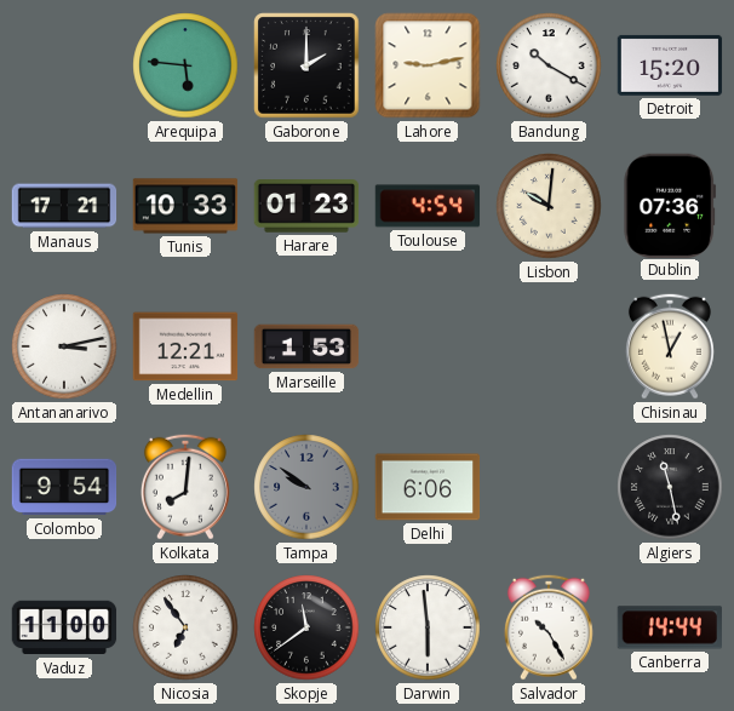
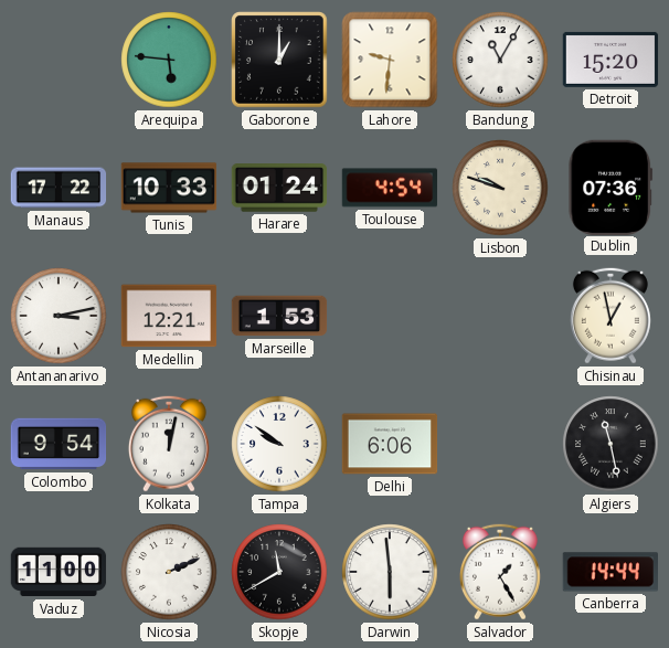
Gaborone: 2:00 -> 1:00
Lahore: 9:13 -> 9:31
Bandung: 10:20 -> 11:05
Manaus: 17:21 -> 17:22
Harare: 01:23 -> 01:24
Lisbon: 10:01 -> 9:48
Kolkata: 8:01 -> 12:02
Tampa dial: grey -> white
Nicosia: 6:54 -> 2:11
Skopje: 11:39 -> 11:40
Salvador: 10:25 -> 1:25
